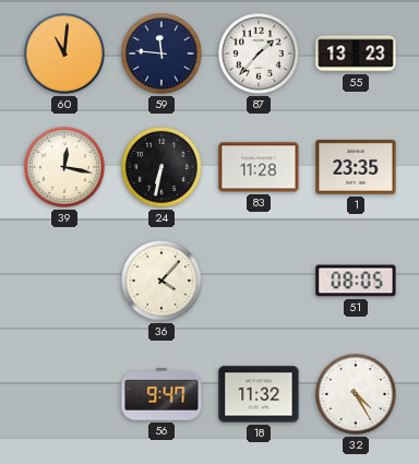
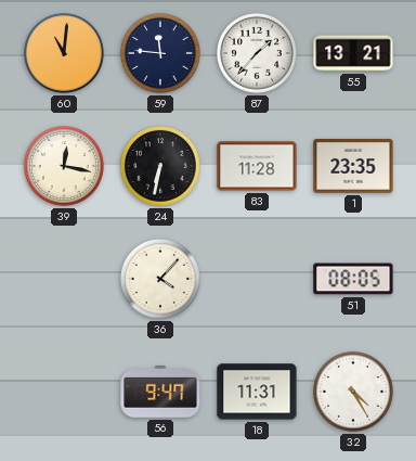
55: 13:23 -> 13:21
18: 11:32 -> 11:31
